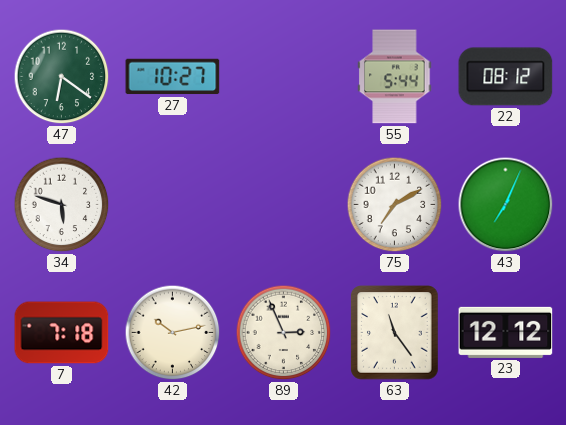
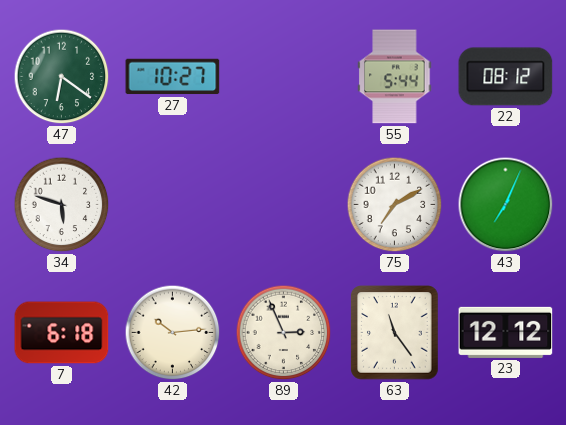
7: 7:18 -> 6:18
42: 10:13 -> 10:14
